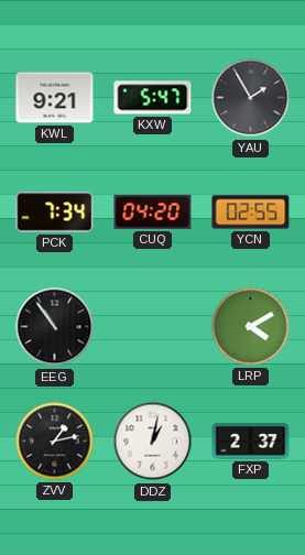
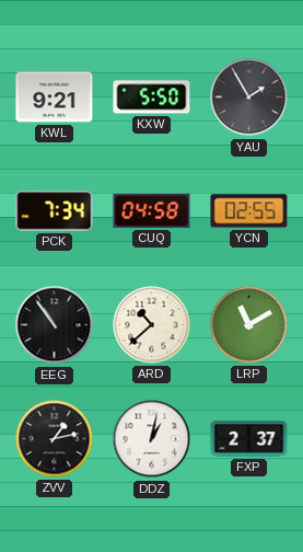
KXW: 5:47 -> 5:50
CUQ: 04:20 -> 04:58
ARD: none -> 10:38
LRP: 4:10 -> 11:10
